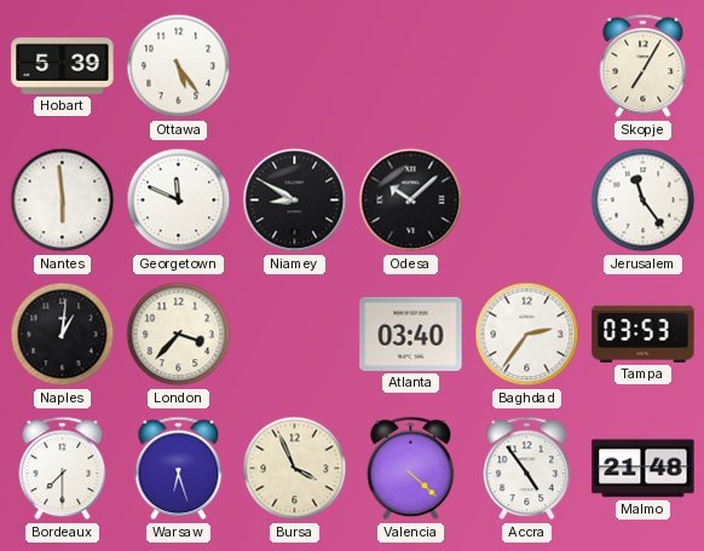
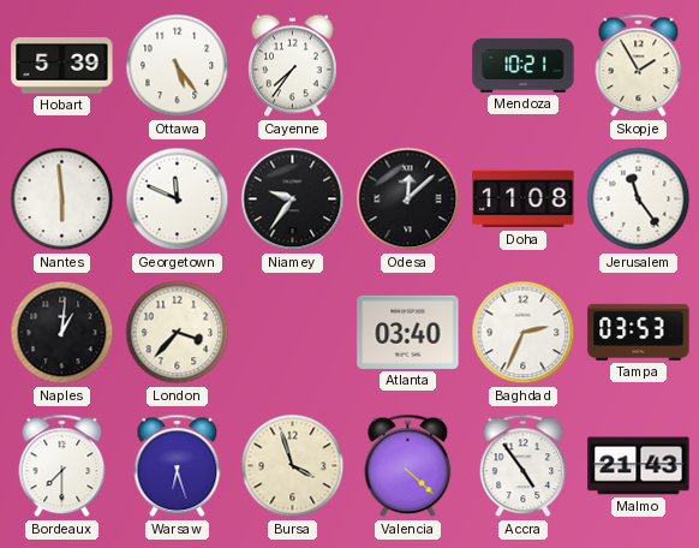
Cayenne: none -> 7:36
Mendoza: none -> 10:21
Skopje: 7:05 -> 1:55
Niamey: 8:50 -> 9:36
Odesa: 10:08 -> 12:08
Doha: none -> 11:08
Baghdad: 2:36 -> 2:34
Bursa: 3:56 -> 3:57
Malmo: 21:48 -> 21:43
